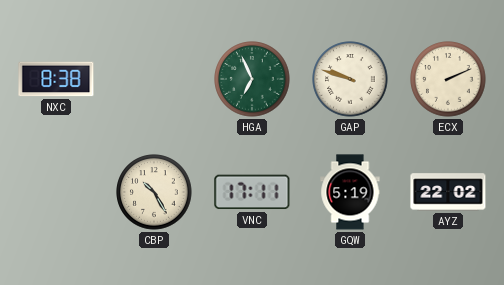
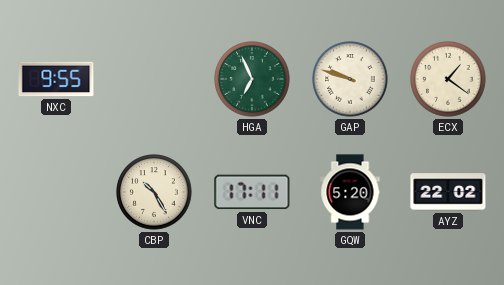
NXC: 8:38 -> 9:55
ECX: 2:11 -> 1:21
GQW: 5:19 -> 5:20
